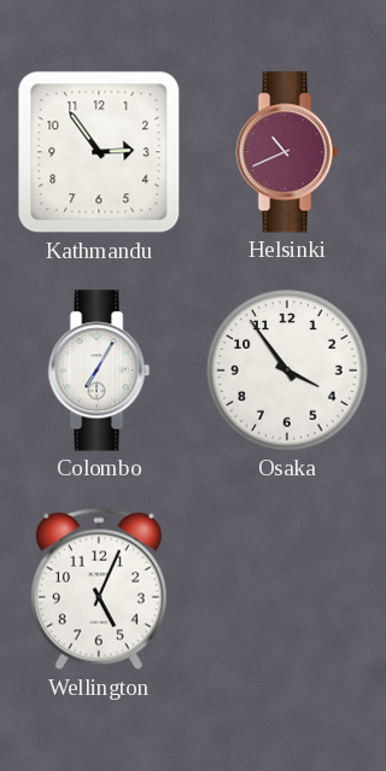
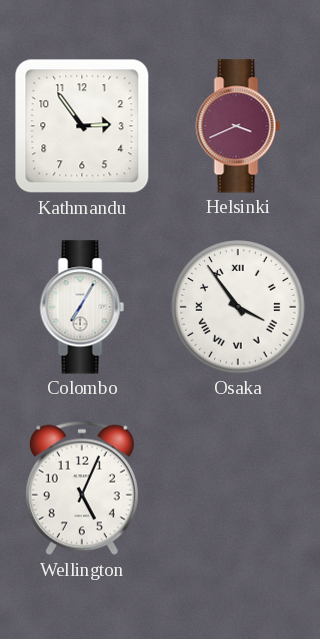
Helsinki: 10:41 -> 3:41
Osaka numerals: Arabic -> Roman
